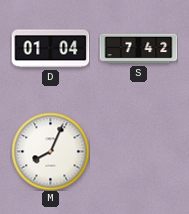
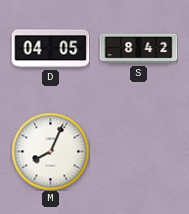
D: 01:04 -> 04:05
S: 7:42 -> 8:42
